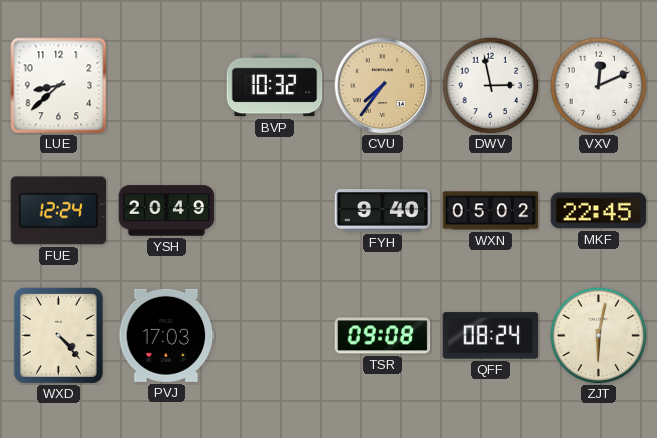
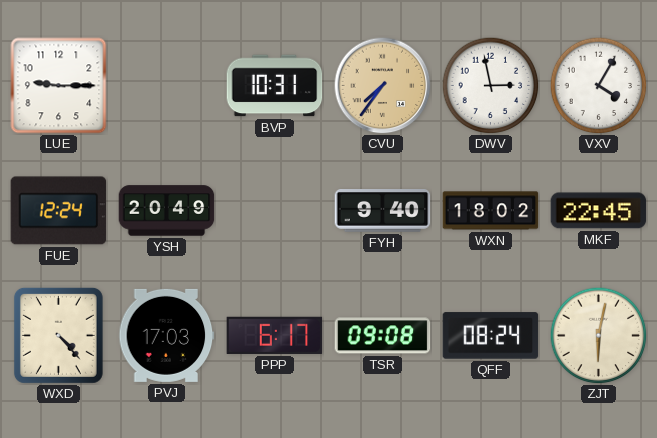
LUE: 8:38 -> 9:15
BVP: 10:32 -> 10:31
VXV: 12:11 -> 4:05
WXN: 05:02 -> 18:02
PPP: none -> 6:17
